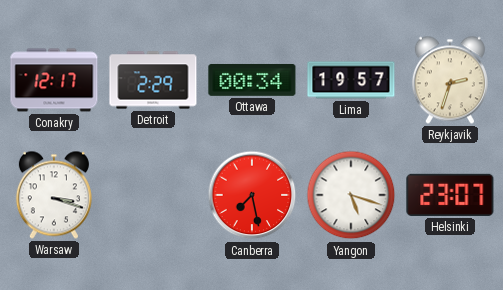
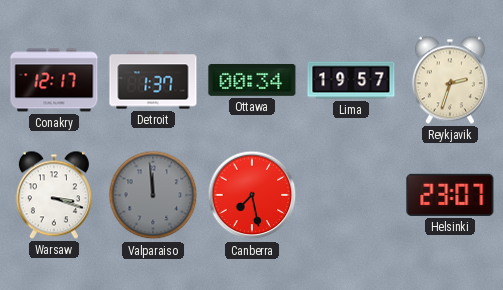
Detroit: 2:29 -> 1:37
Valparaiso: none -> 11:59
Yangon: 5:18 -> none
